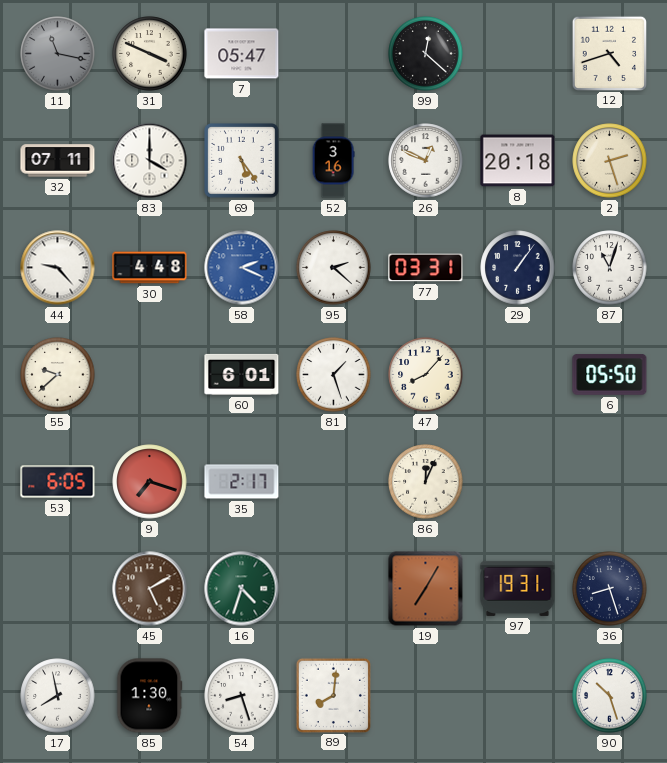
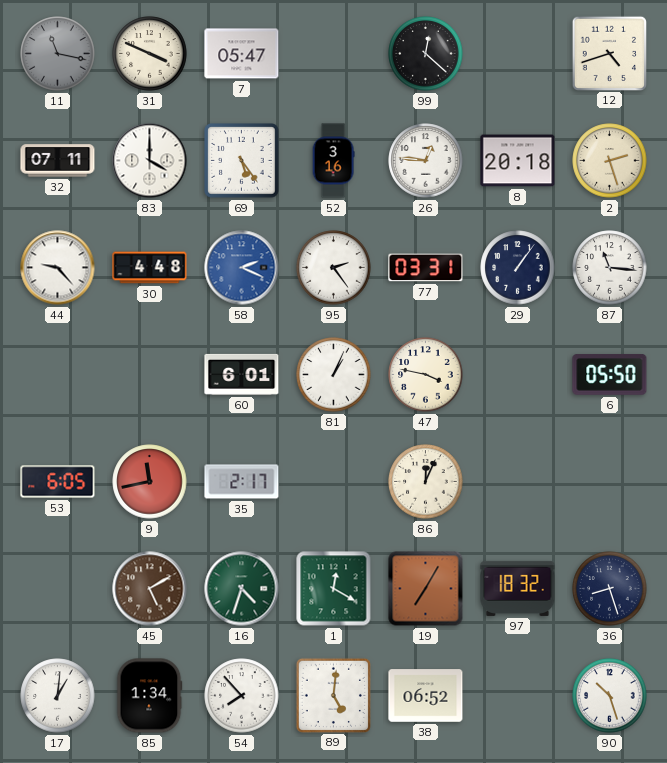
26: 12:49 -> 12:46
95: 2:22 -> 2:24
87: 11:03 -> 11:16
55: 9:38 -> none
81: 1:27 -> 1:04
47: 8:07 -> 3:47
9: 7:18 -> 11:43
1: none -> 12:20
97: 19:31 -> 18:32
17: 7:58 -> 1:01
85: 1:30 -> 1:34
54: 8:27 -> 7:53
89: 8:01 -> 5:01
38: none -> 06:52
